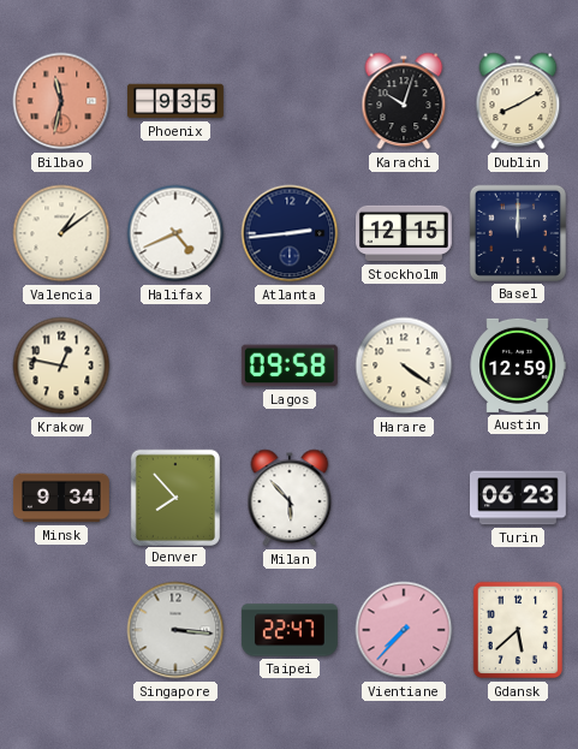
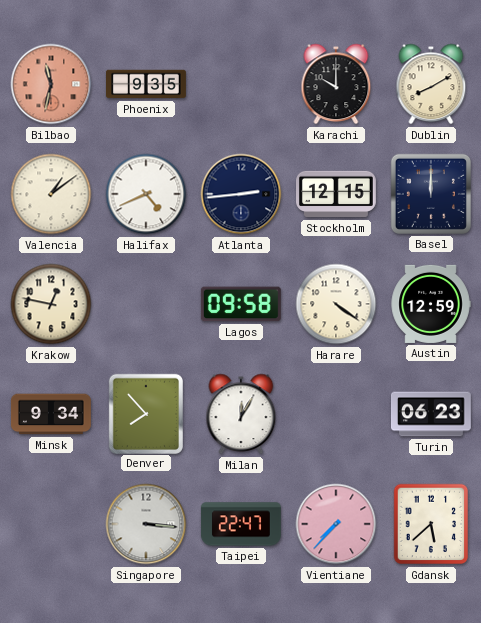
Karachi: 10:03 -> 10:00
Milan: 5:53 -> 12:05
